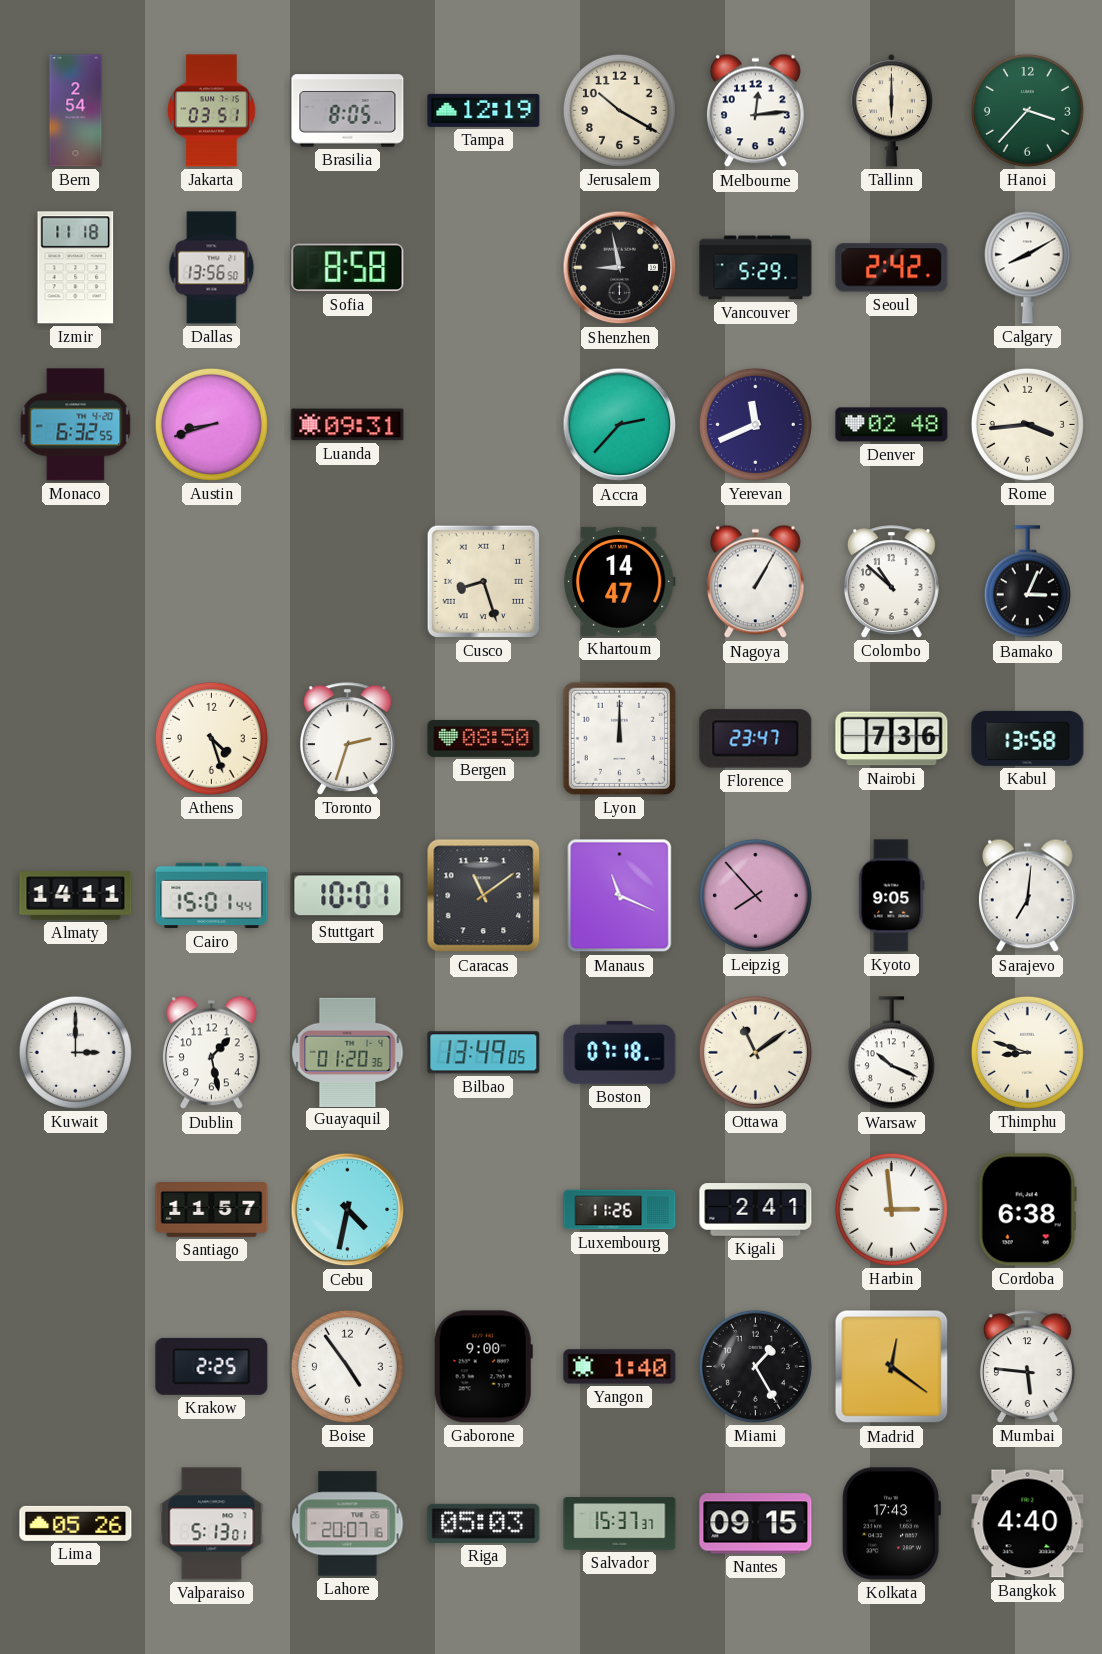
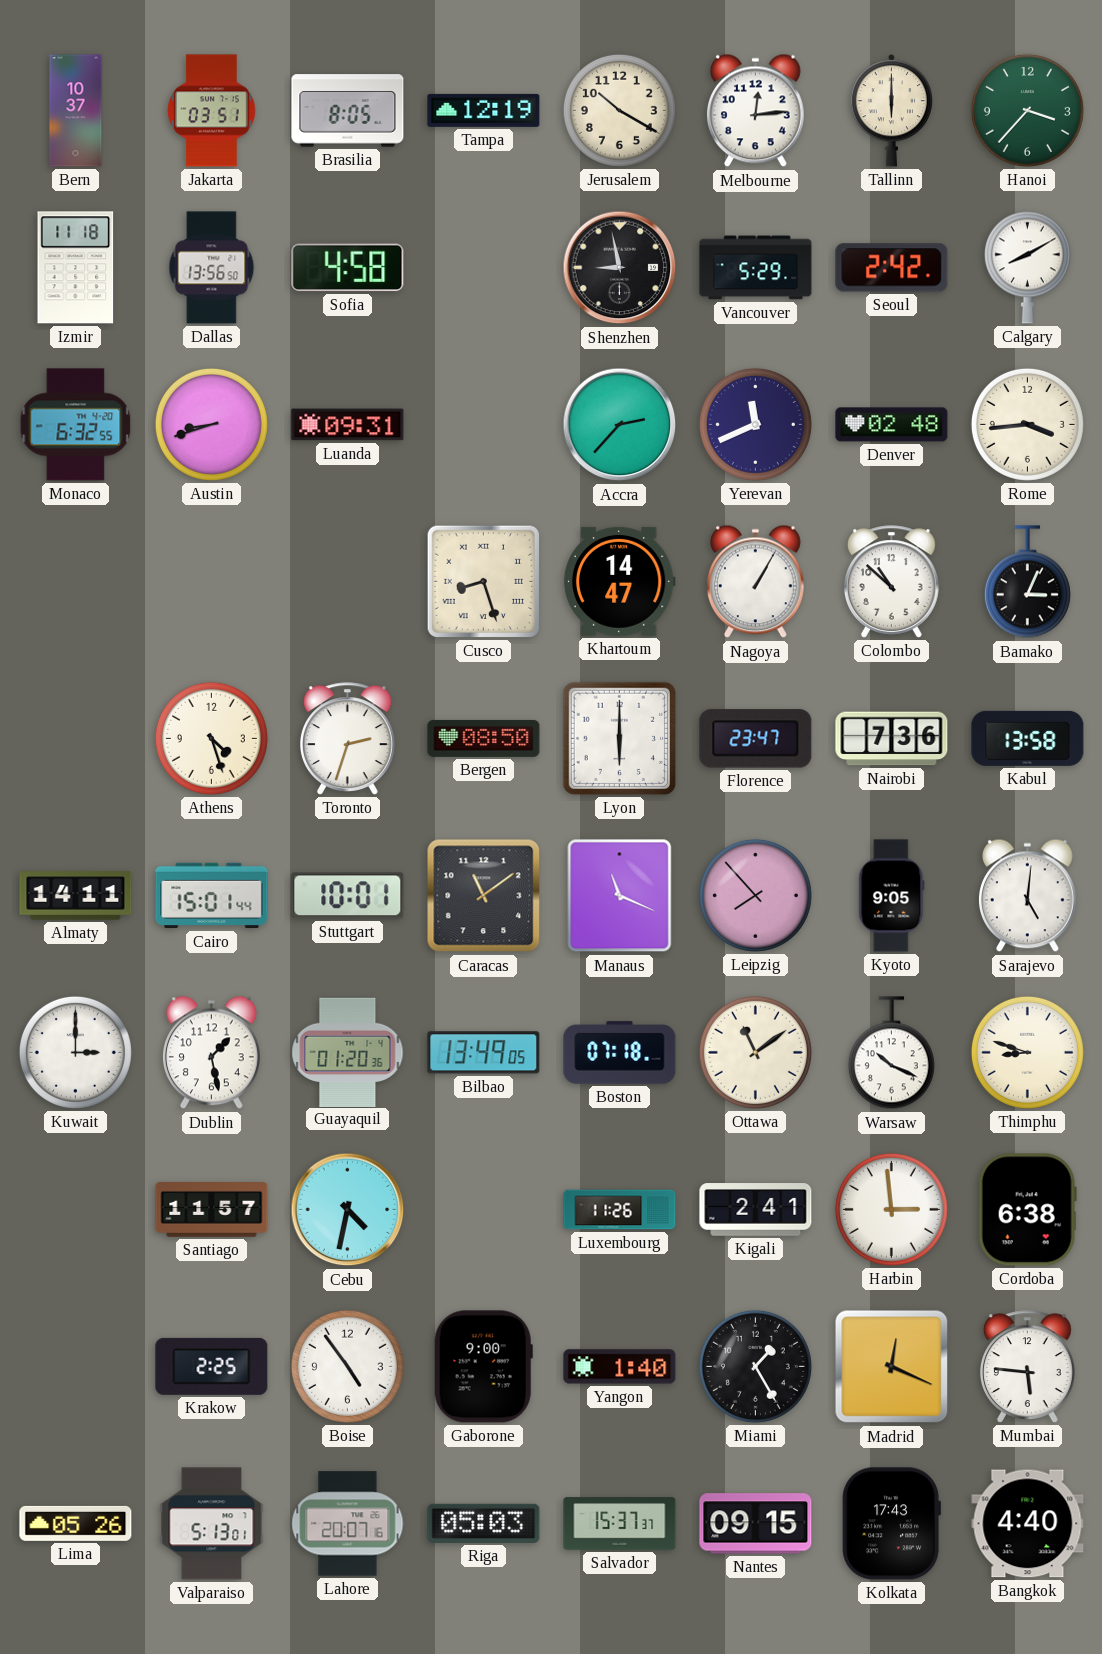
Bern: 2:54 -> 10:37
Sofia: 8:58 -> 4:58
Lyon: 12:00 -> 6:00
Sarajevo: 7:01 -> 5:01
Madrid: 12:21 -> 12:19
